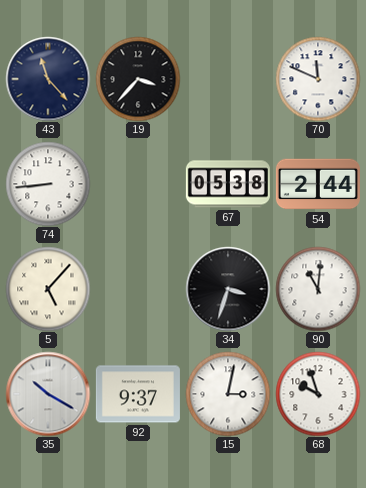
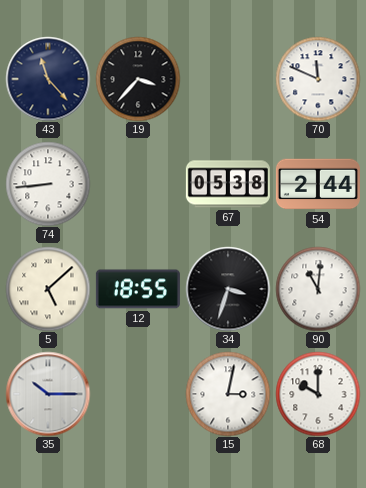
5: 5:07 -> 5:08
12: none -> 18:55
35: 10:20 -> 10:15
92: 9:37 -> none
68: 9:57 -> 10:00
